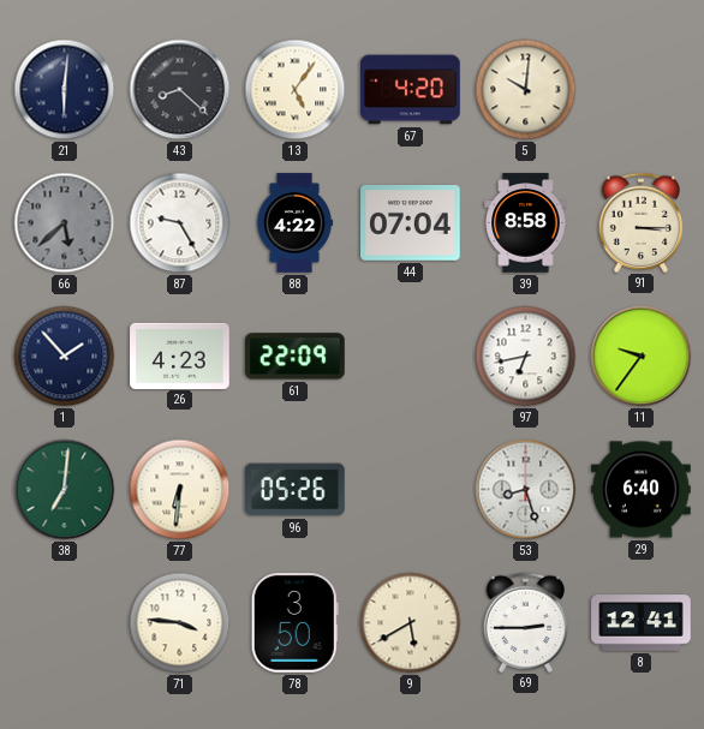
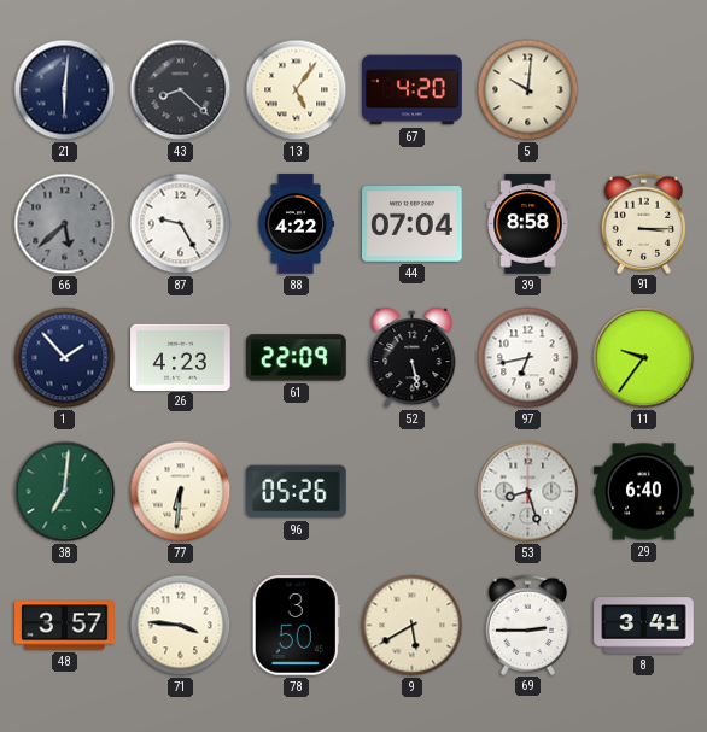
52: none -> 5:28
48: none -> 3:57
8: 12:41 -> 3:41
